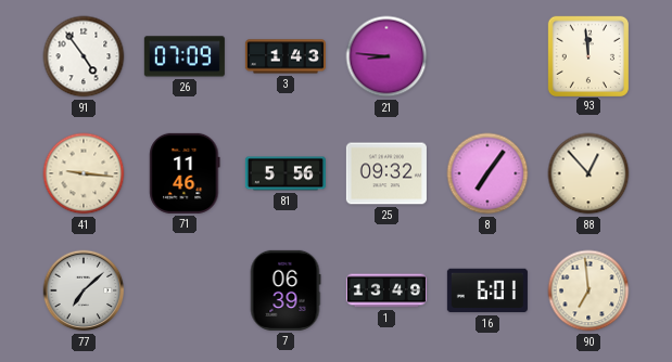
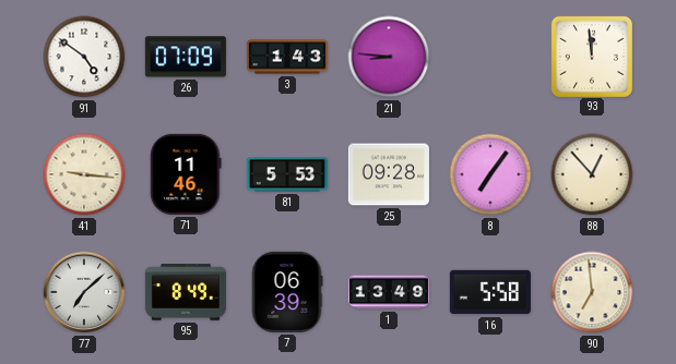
91: 4:54 -> 4:51
81: 5:56 -> 5:53
25: 09:32 -> 09:28
95: none -> 8:49
16: 6:01 -> 5:58
